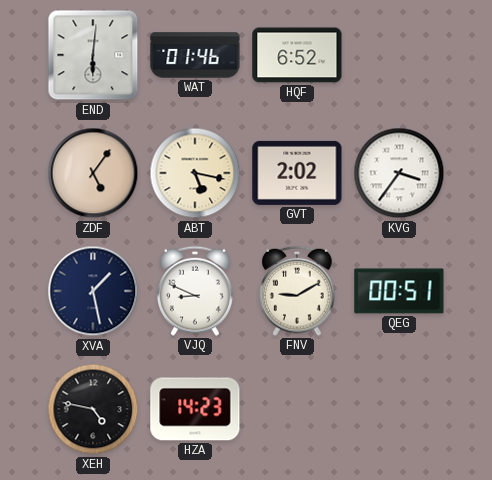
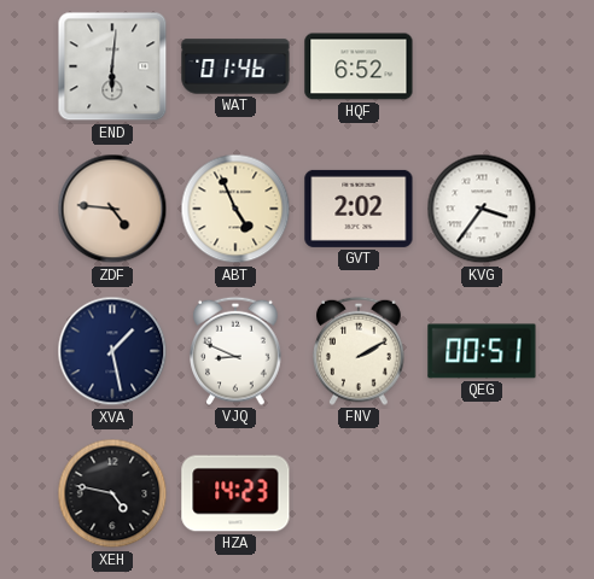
ZDF: 5:06 -> 4:46
ABT: 5:17 -> 4:56
FNV: 9:10 -> 2:10
